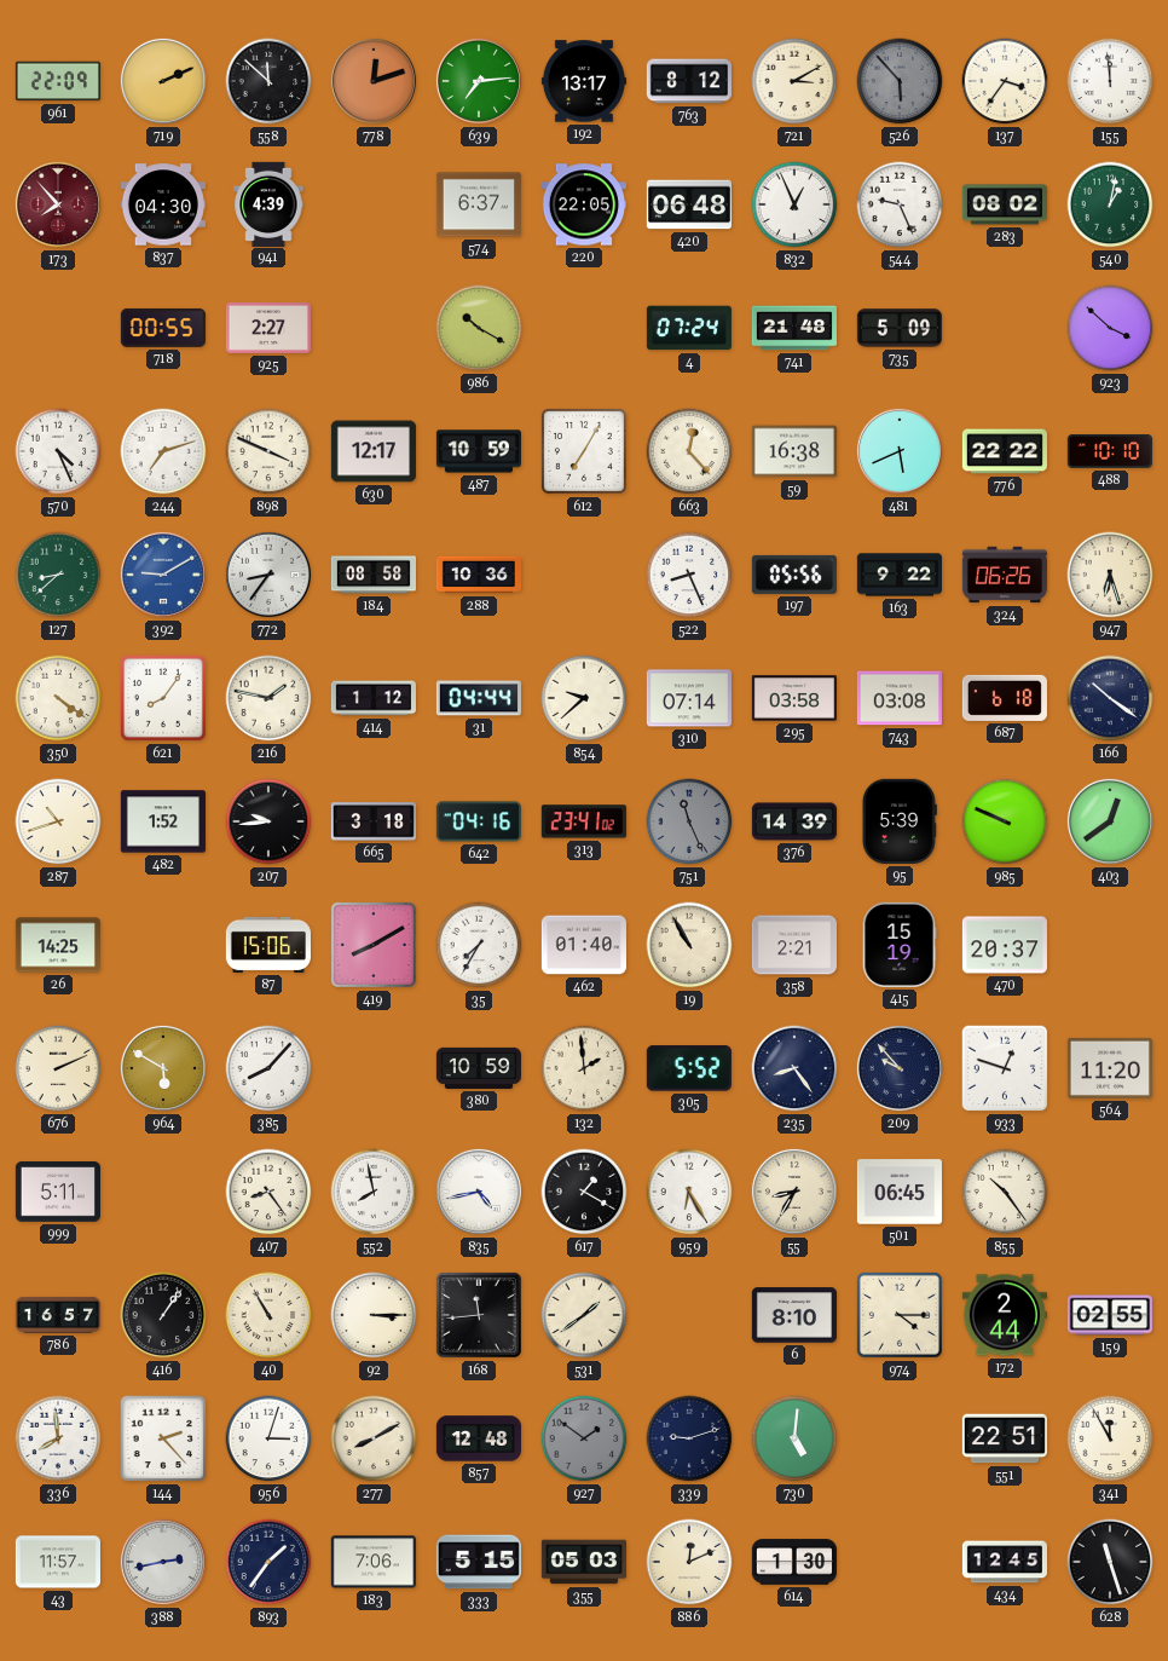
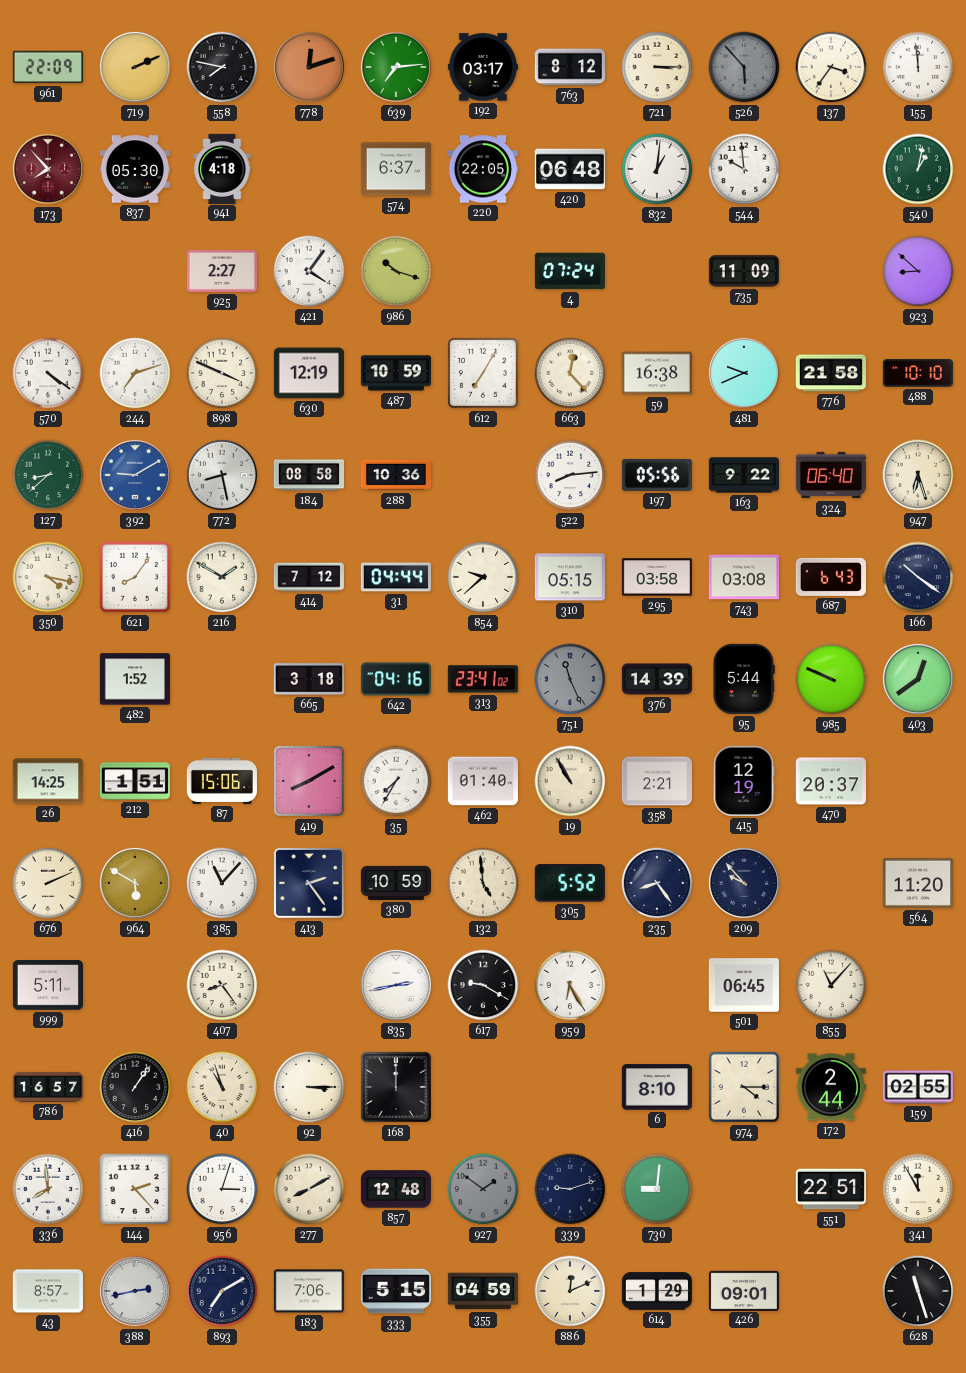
558: 11:52 -> 7:47
192: 13:17 -> 03:17
721: 3:10 -> 3:15
837: 04:30 -> 05:30
941: 4:39 -> 4:18
832: 12:56 -> 1:01
544: 9:26 -> 9:59
283: 08:02 -> none
718: 00:55 -> none
421: none -> 4:06
986: 10:20 -> 10:18
741: 21:48 -> none
735: 5:09 -> 11:09
923: 3:52 -> 8:52
570: 4:26 -> 4:21
630: 12:17 -> 12:19
481: 5:41 -> 9:41
776: 22:22 -> 21:58
772: 8:36 -> 8:28
522: 8:26 -> 8:14
324: 06:26 -> 06:40
350: 4:21 -> 4:17
216: 1:47 -> 1:50
414: 1:12 -> 7:12
310: 07:14 -> 05:15
687: 6:18 -> 6:43
287: 10:42 -> none
207: 9:44 -> none
95: 5:39 -> 5:44
212: none -> 1:51
415: 15:19 -> 12:19
385: 8:07 -> 11:07
413: none -> 2:24
132: 1:59 -> 4:59
933: 12:48 -> none
552: 7:58 -> none
835: 4:43 -> 2:43
617: 1:20 -> 9:20
55: 8:35 -> none
855: 10:24 -> 11:07
40: 10:55 -> 10:57
168: 11:44 -> 12:00
531: 1:39 -> none
730: 5:01 -> 9:01
43: 11:57 -> 8:57
893: 1:36 -> 7:10
355: 05:03 -> 04:59
614: 1:30 -> 1:29
426: none -> 09:01
434: 12:45 -> none
